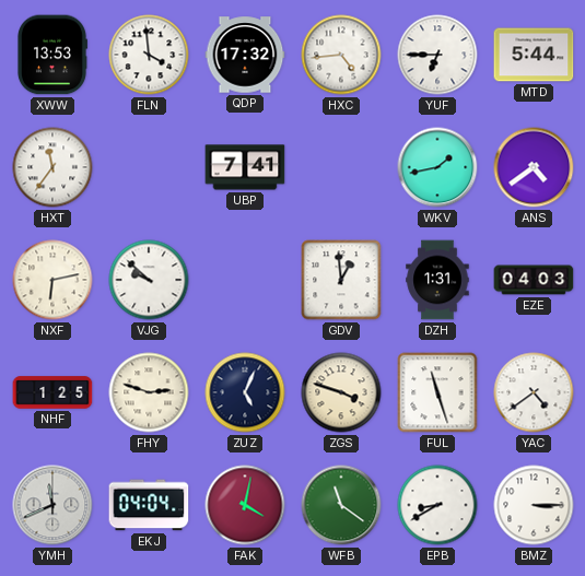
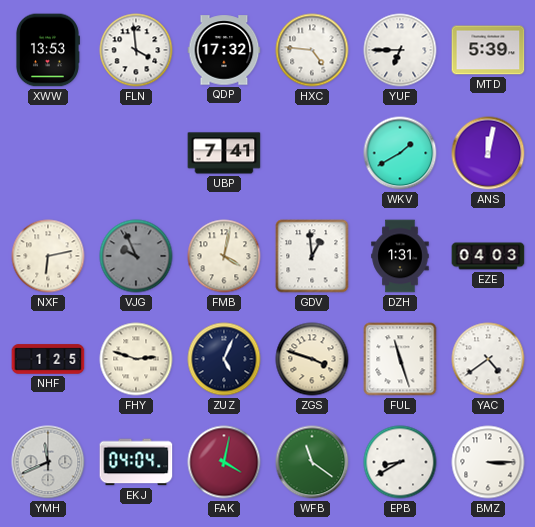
HXC: 4:44 -> 4:46
MTD: 5:44 -> 5:39
HXT: 11:36 -> none
WKV: 1:43 -> 1:40
ANS: 4:39 -> 12:02
VJG: 9:52 -> 9:56
VJG dial: white -> grey
FMB: none -> 4:02
